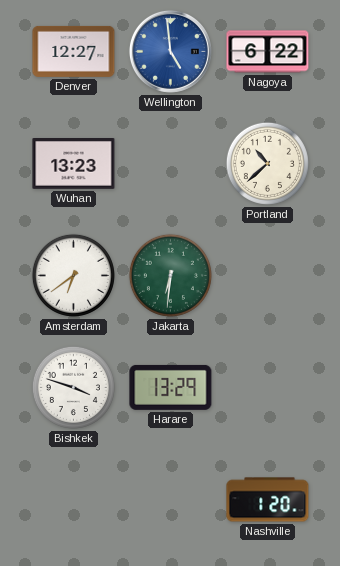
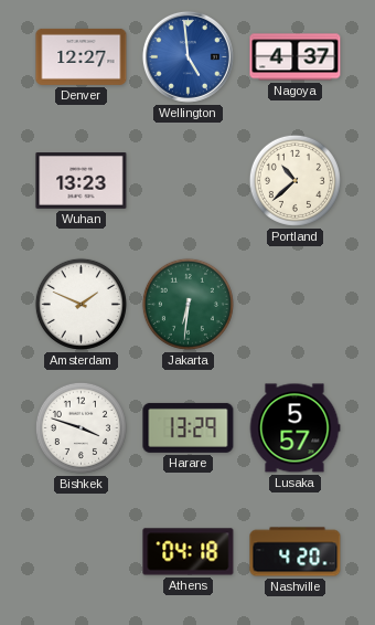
Nagoya: 6:22 -> 4:37
Amsterdam: 6:39 -> 1:49
Lusaka: none -> 5:57
Athens: none -> 04:18
Nashville: 1:20 -> 4:20
